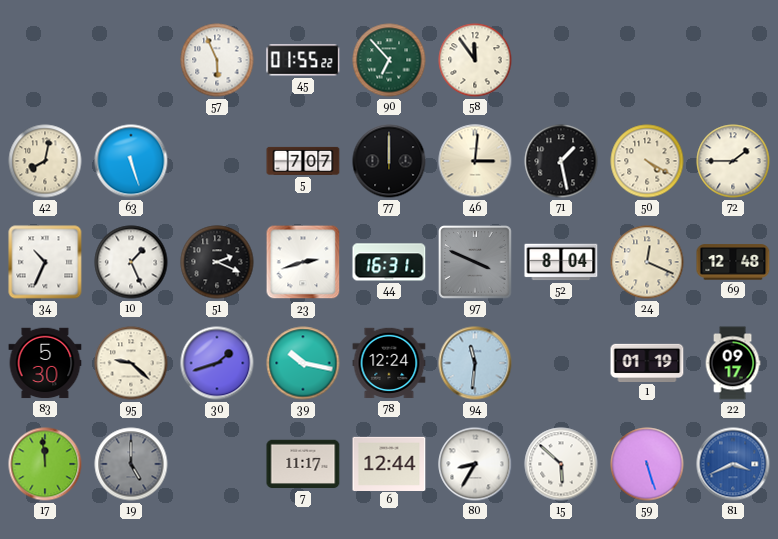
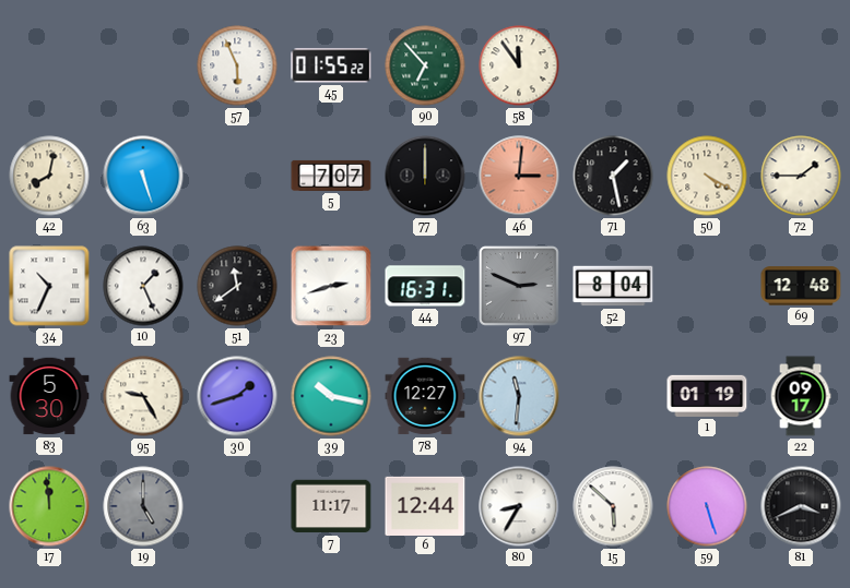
46 dial: cream -> salmon
51: 2:19 -> 11:39
97: 3:49 -> 2:49
24: 12:19 -> none
95: 9:22 -> 9:25
78: 12:24 -> 12:27
81 dial: blue -> black
